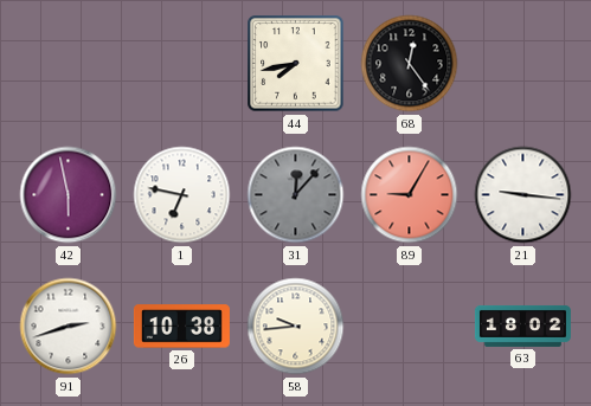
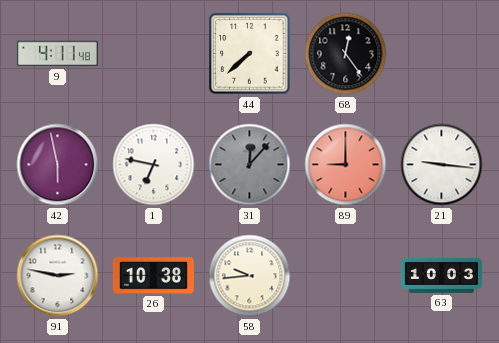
9: none -> 4:11
44: 7:43 -> 7:38
89: 9:05 -> 9:00
91: 2:42 -> 2:47
63: 18:02 -> 10:03
